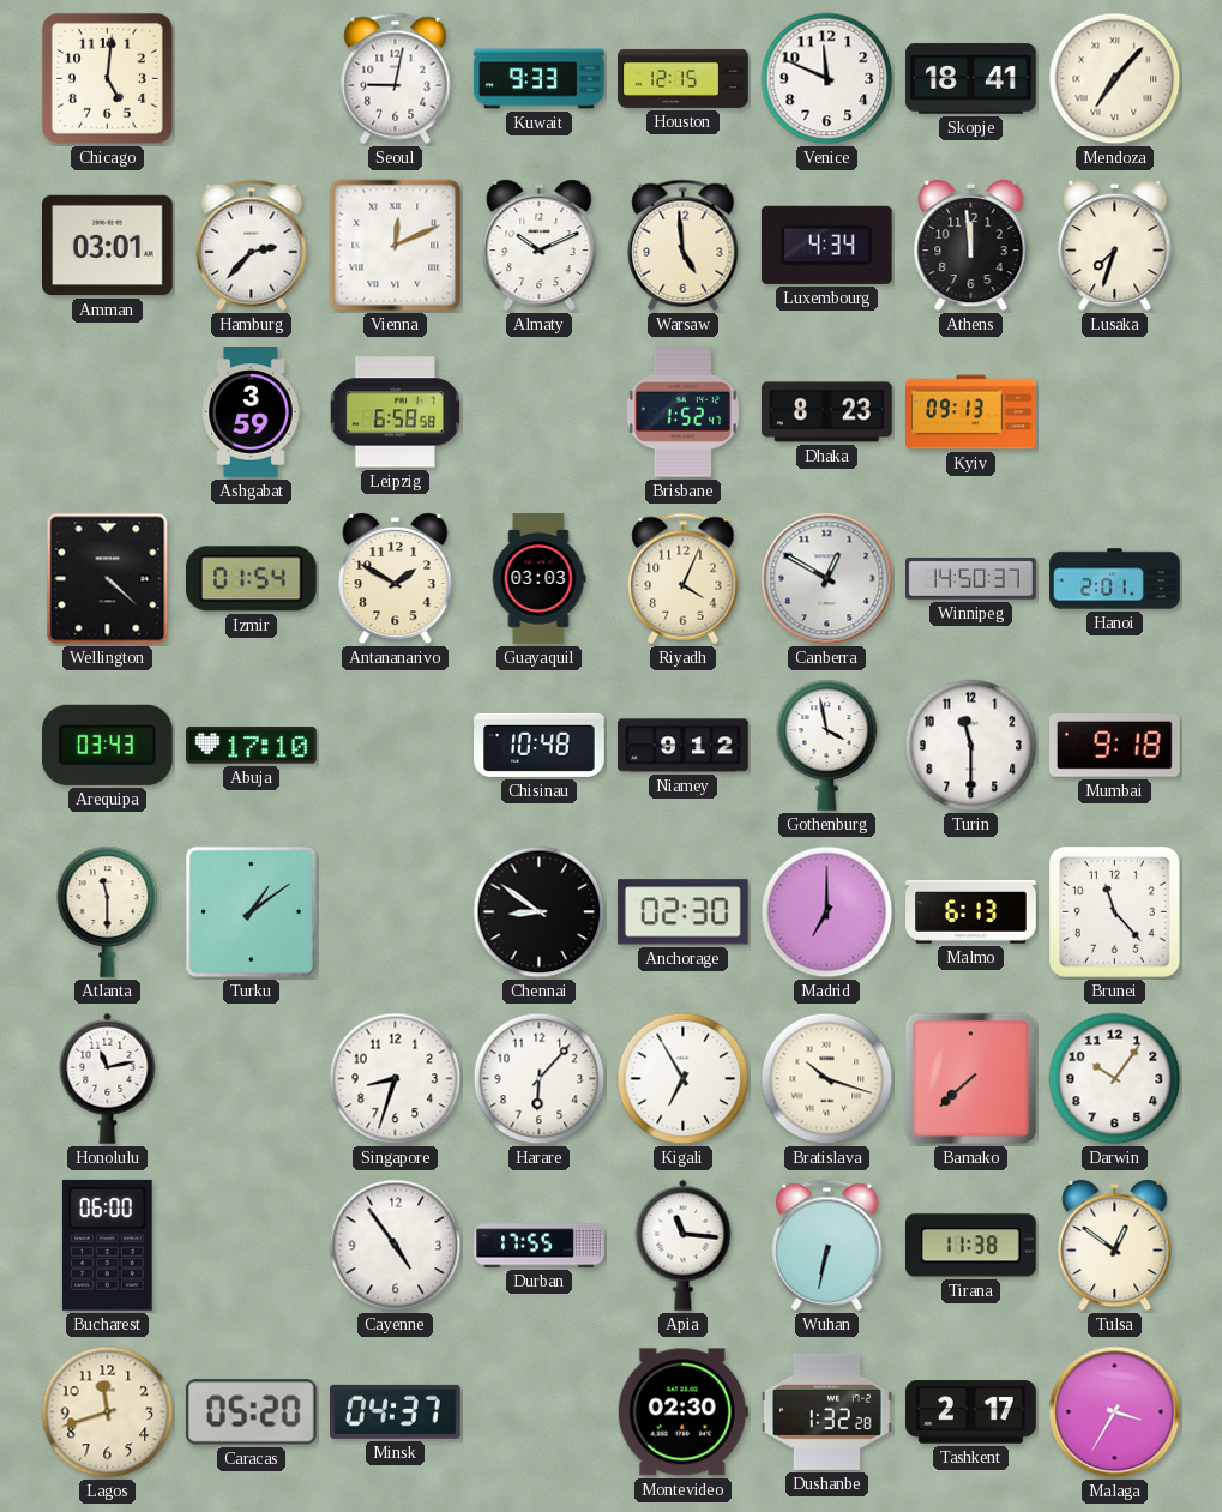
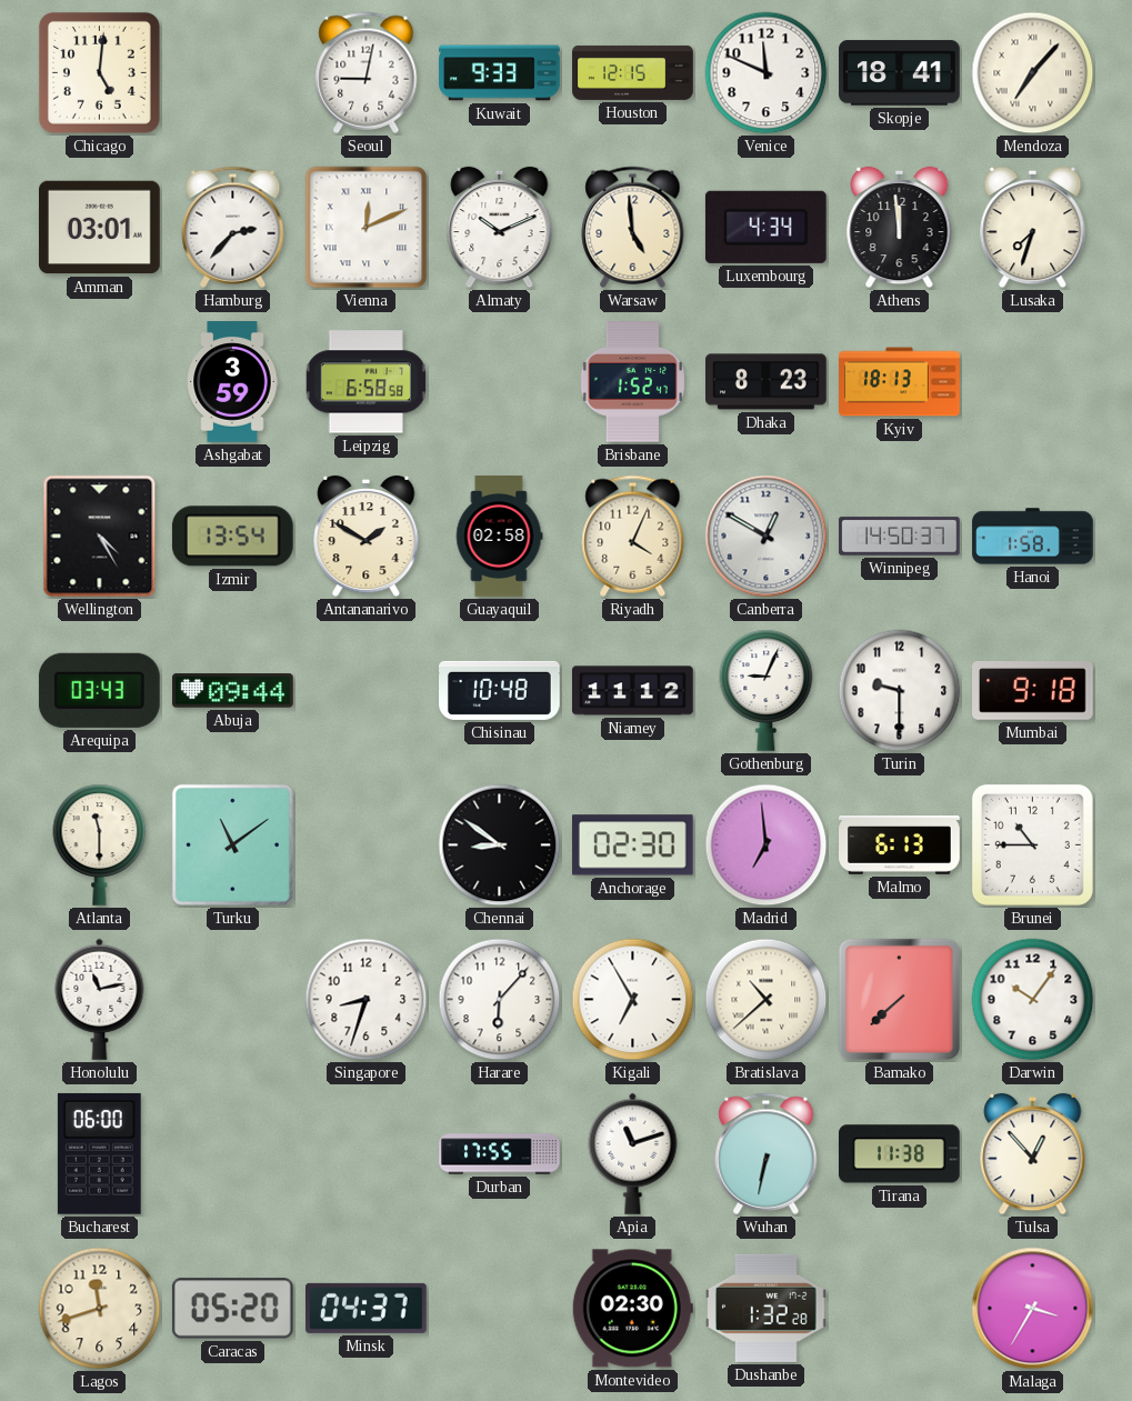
Kyiv: 09:13 -> 18:13
Wellington: 4:22 -> 4:25
Izmir: 01:54 -> 13:54
Guayaquil: 03:03 -> 02:58
Hanoi: 2:01 -> 1:58
Abuja: 17:10 -> 09:44
Niamey: 9:12 -> 11:12
Gothenburg: 3:58 -> 9:04
Turin: 11:30 -> 9:30
Turku: 1:09 -> 11:09
Madrid: 7:00 -> 6:59
Brunei: 11:23 -> 10:45
Bratislava: 10:18 -> 10:38
Cayenne: 4:54 -> none
Apia: 11:16 -> 11:12
Tulsa: 12:51 -> 12:53
Tashkent: 2:17 -> none
